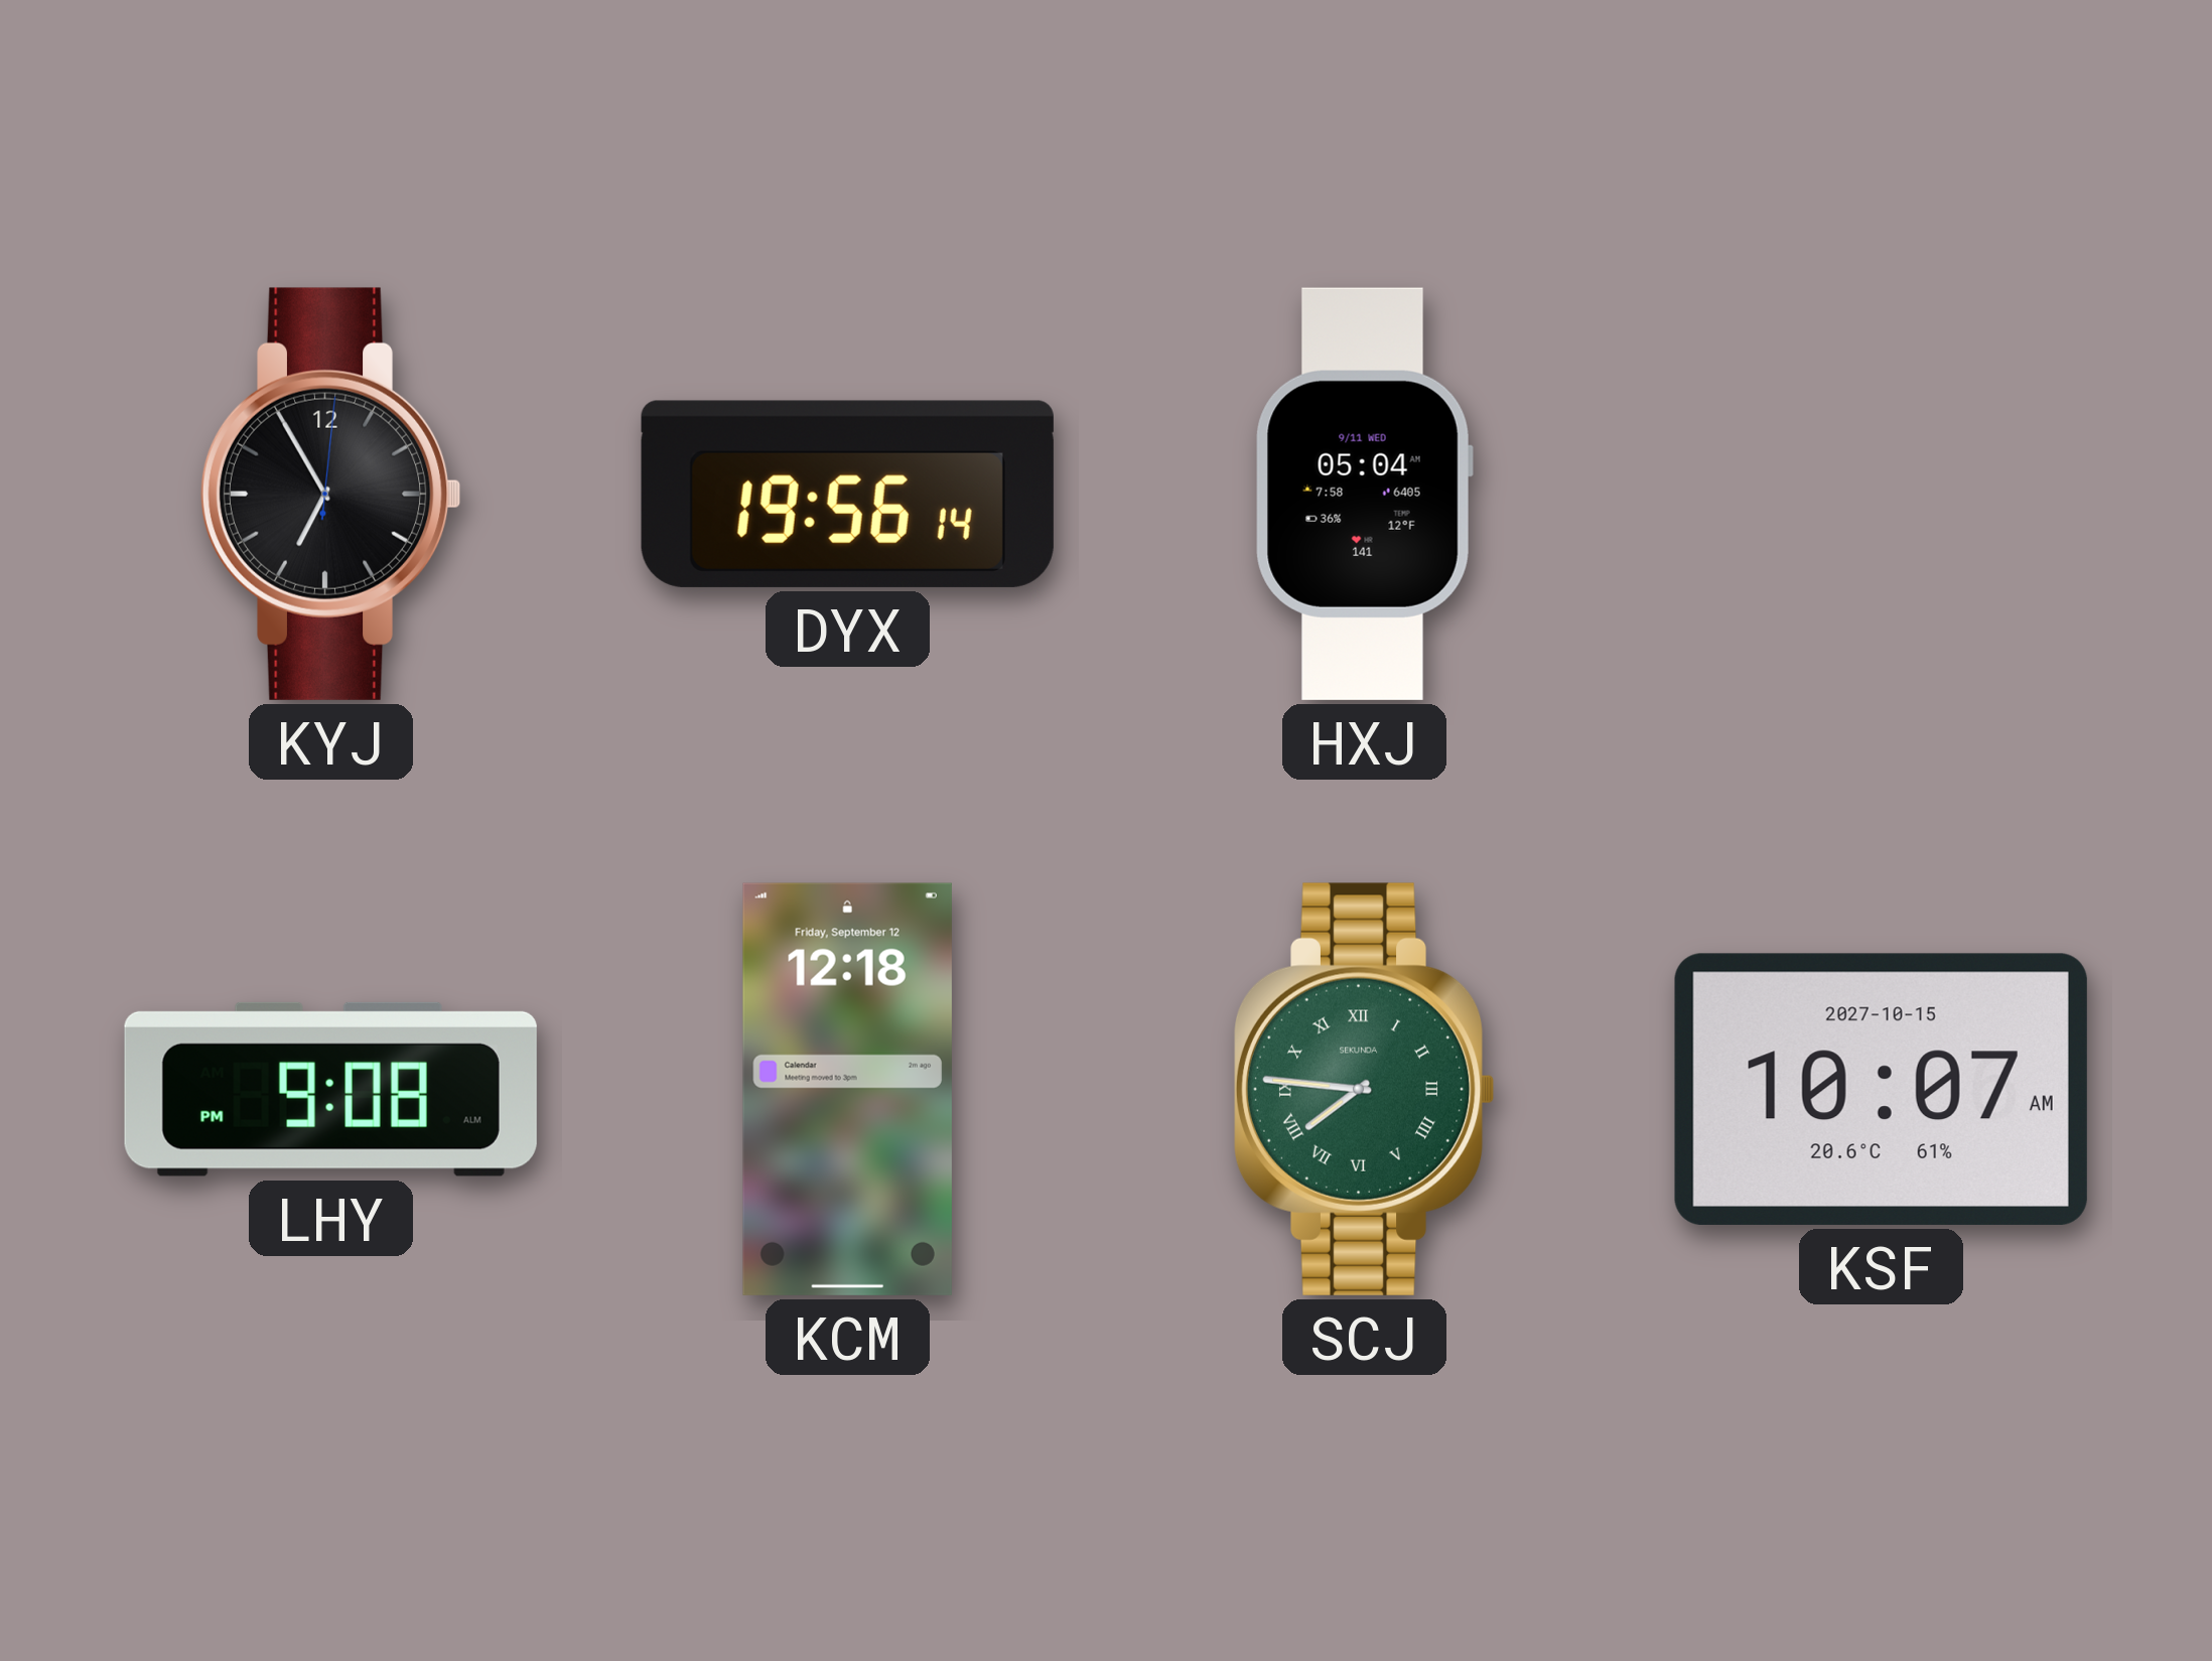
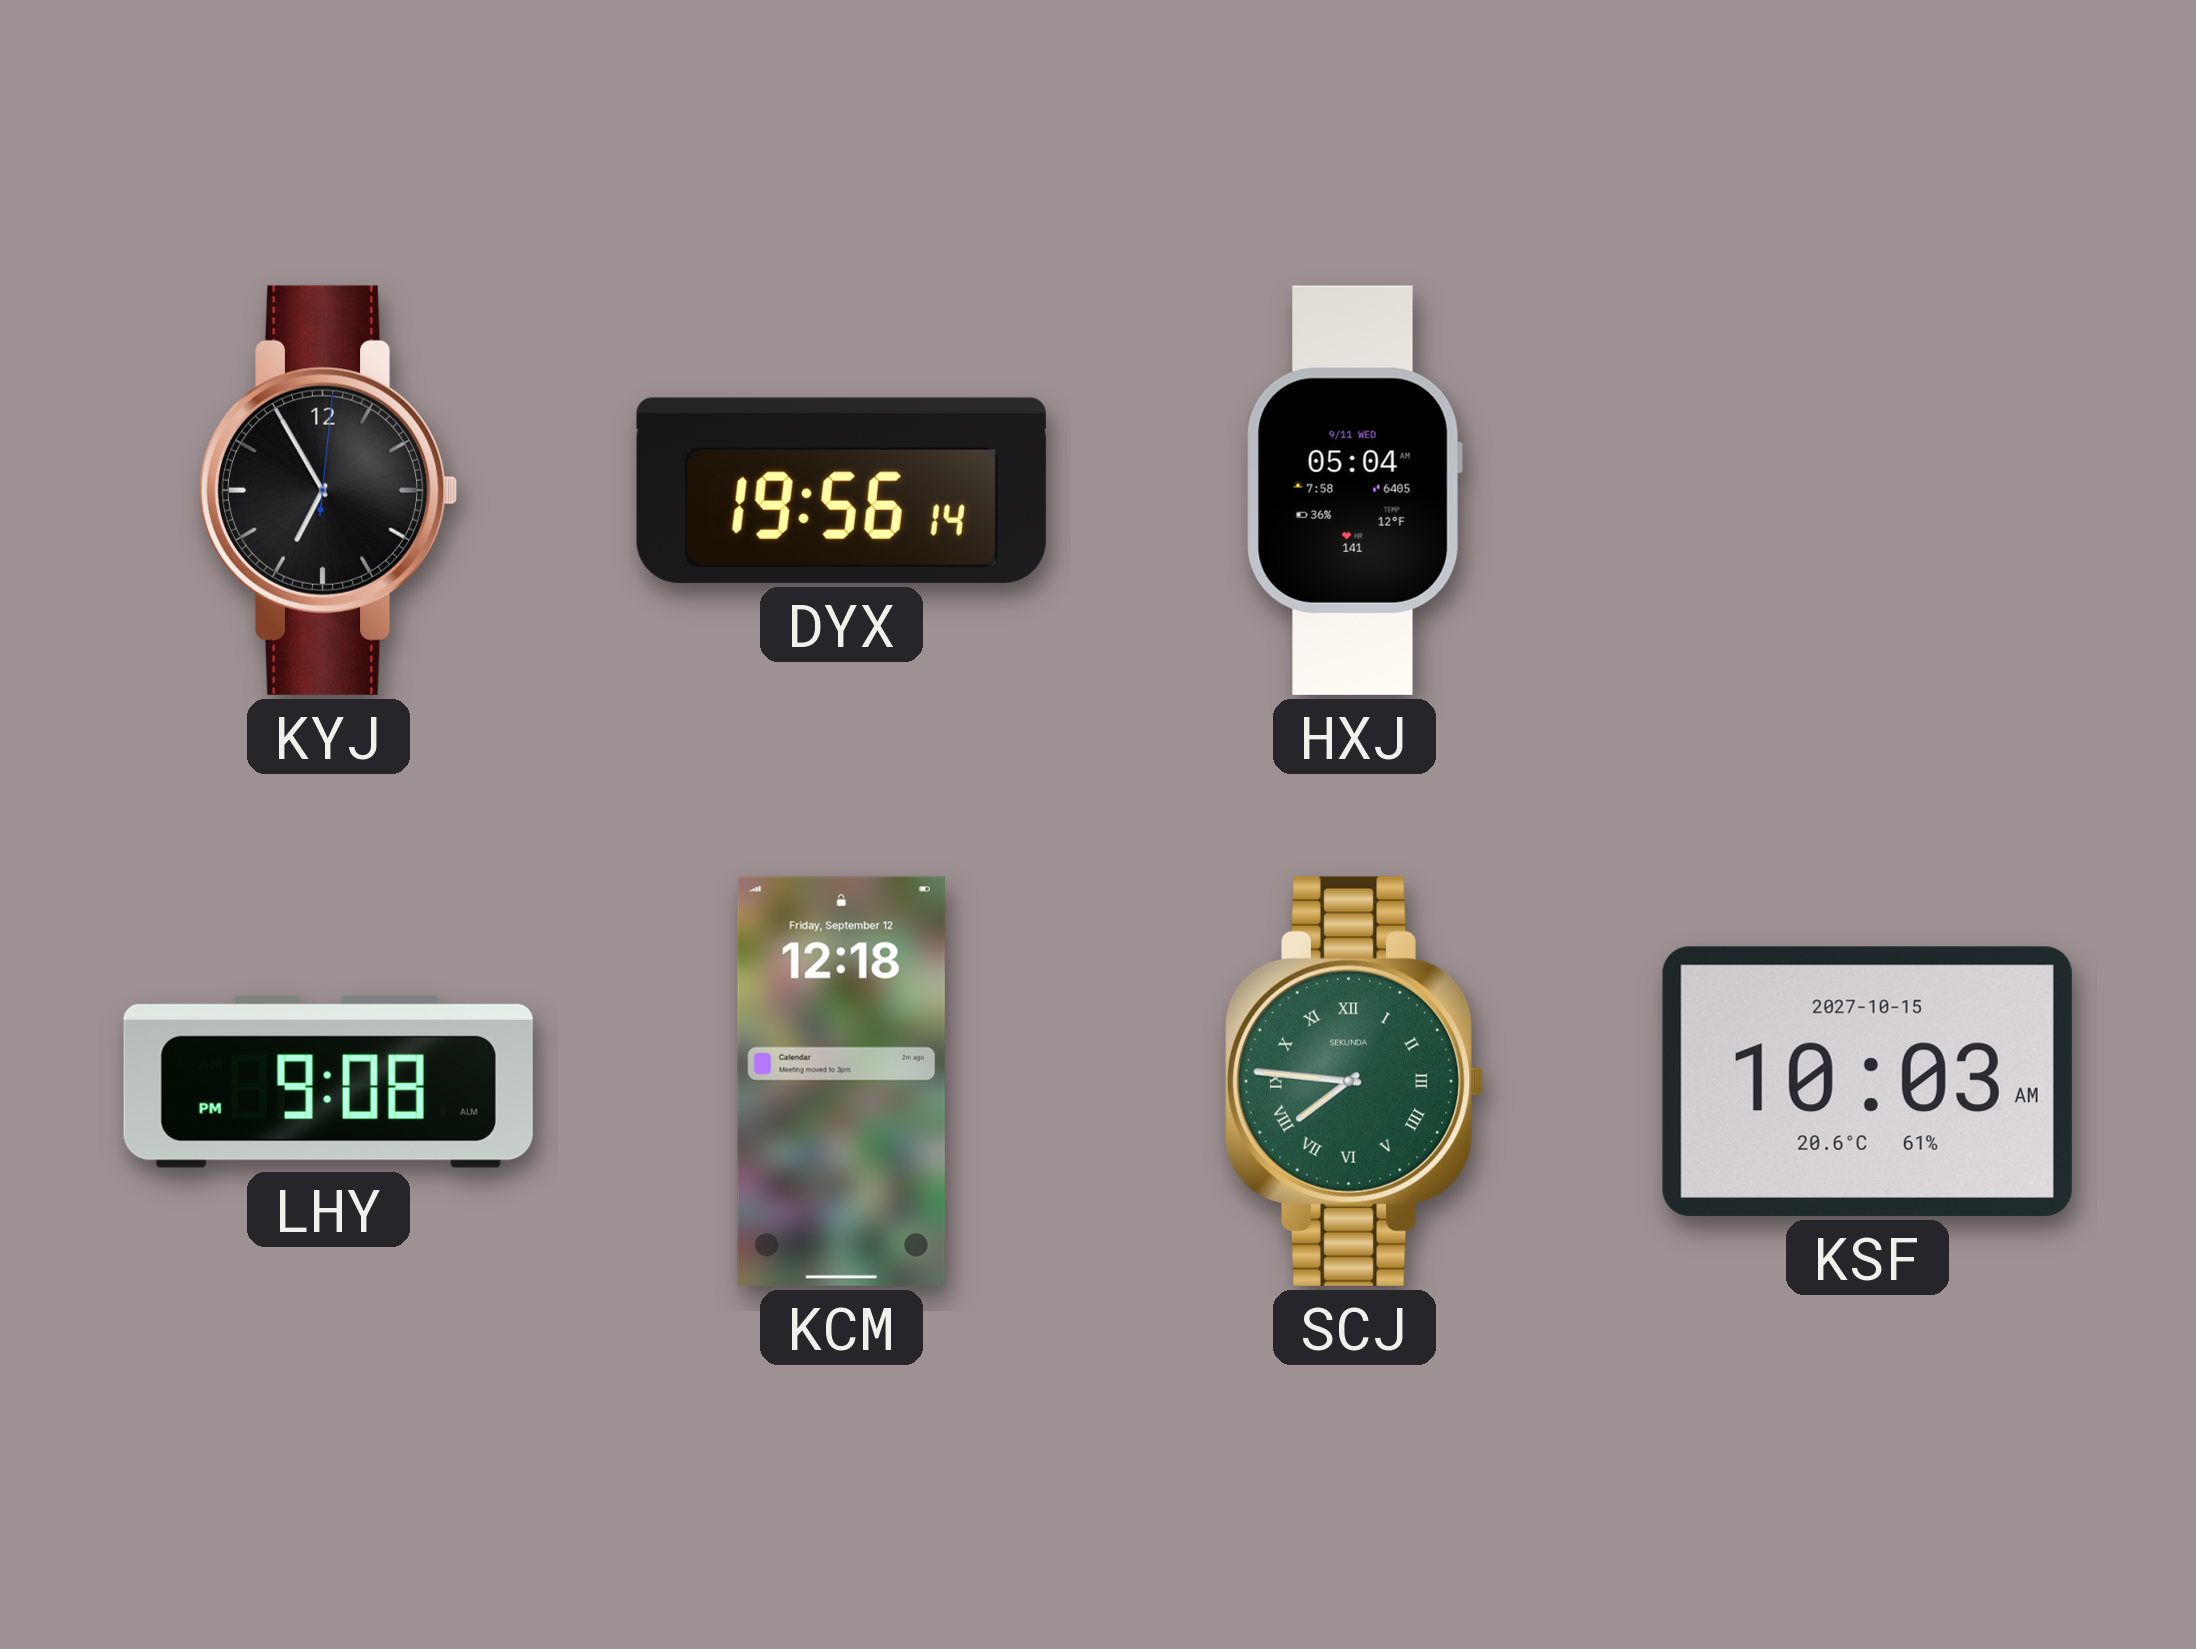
KSF: 10:07 -> 10:03
